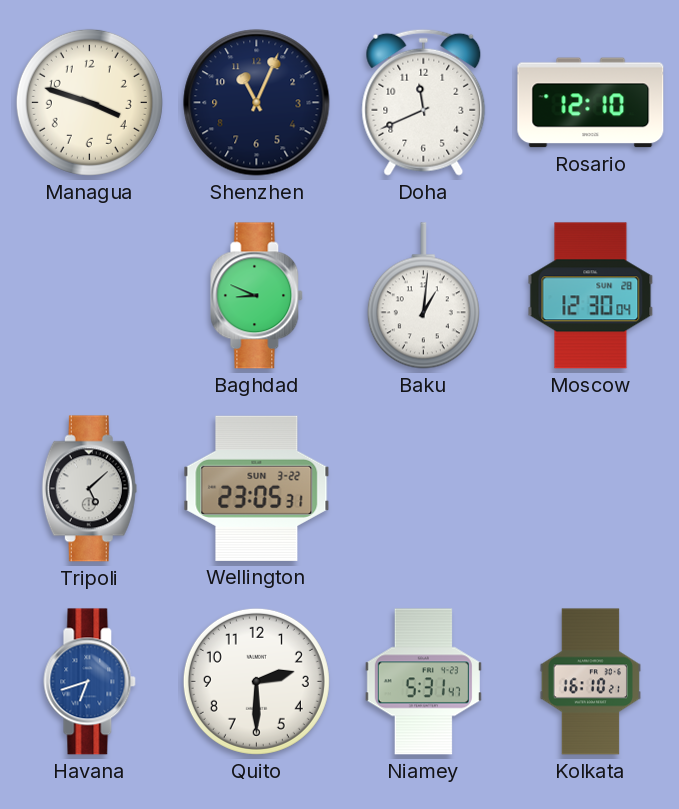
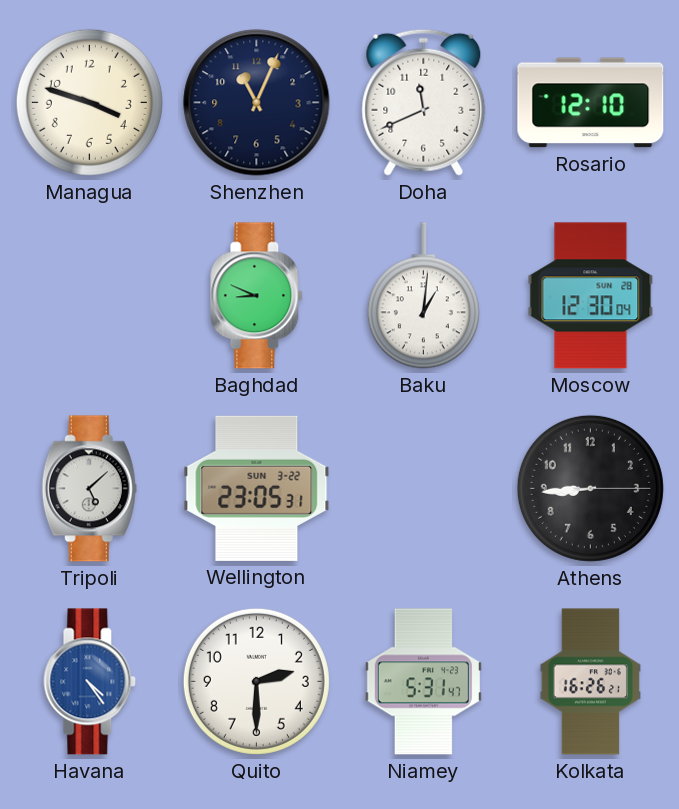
Athens: none -> 8:44
Havana: 6:42 -> 4:24
Kolkata: 16:10 -> 16:26
